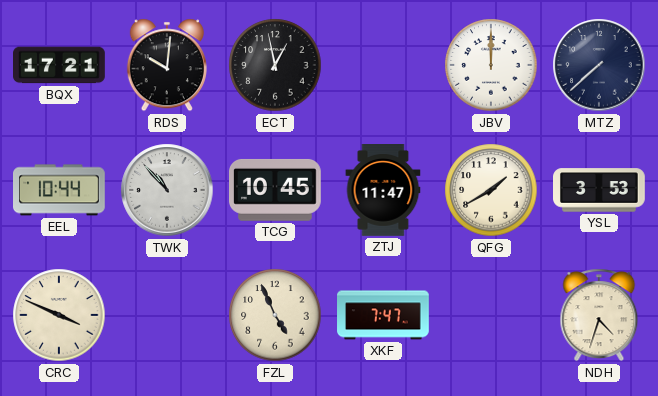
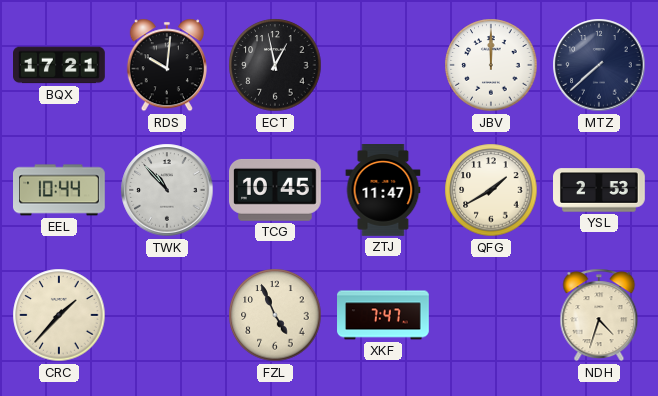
YSL: 3:53 -> 2:53
CRC: 3:49 -> 1:37
